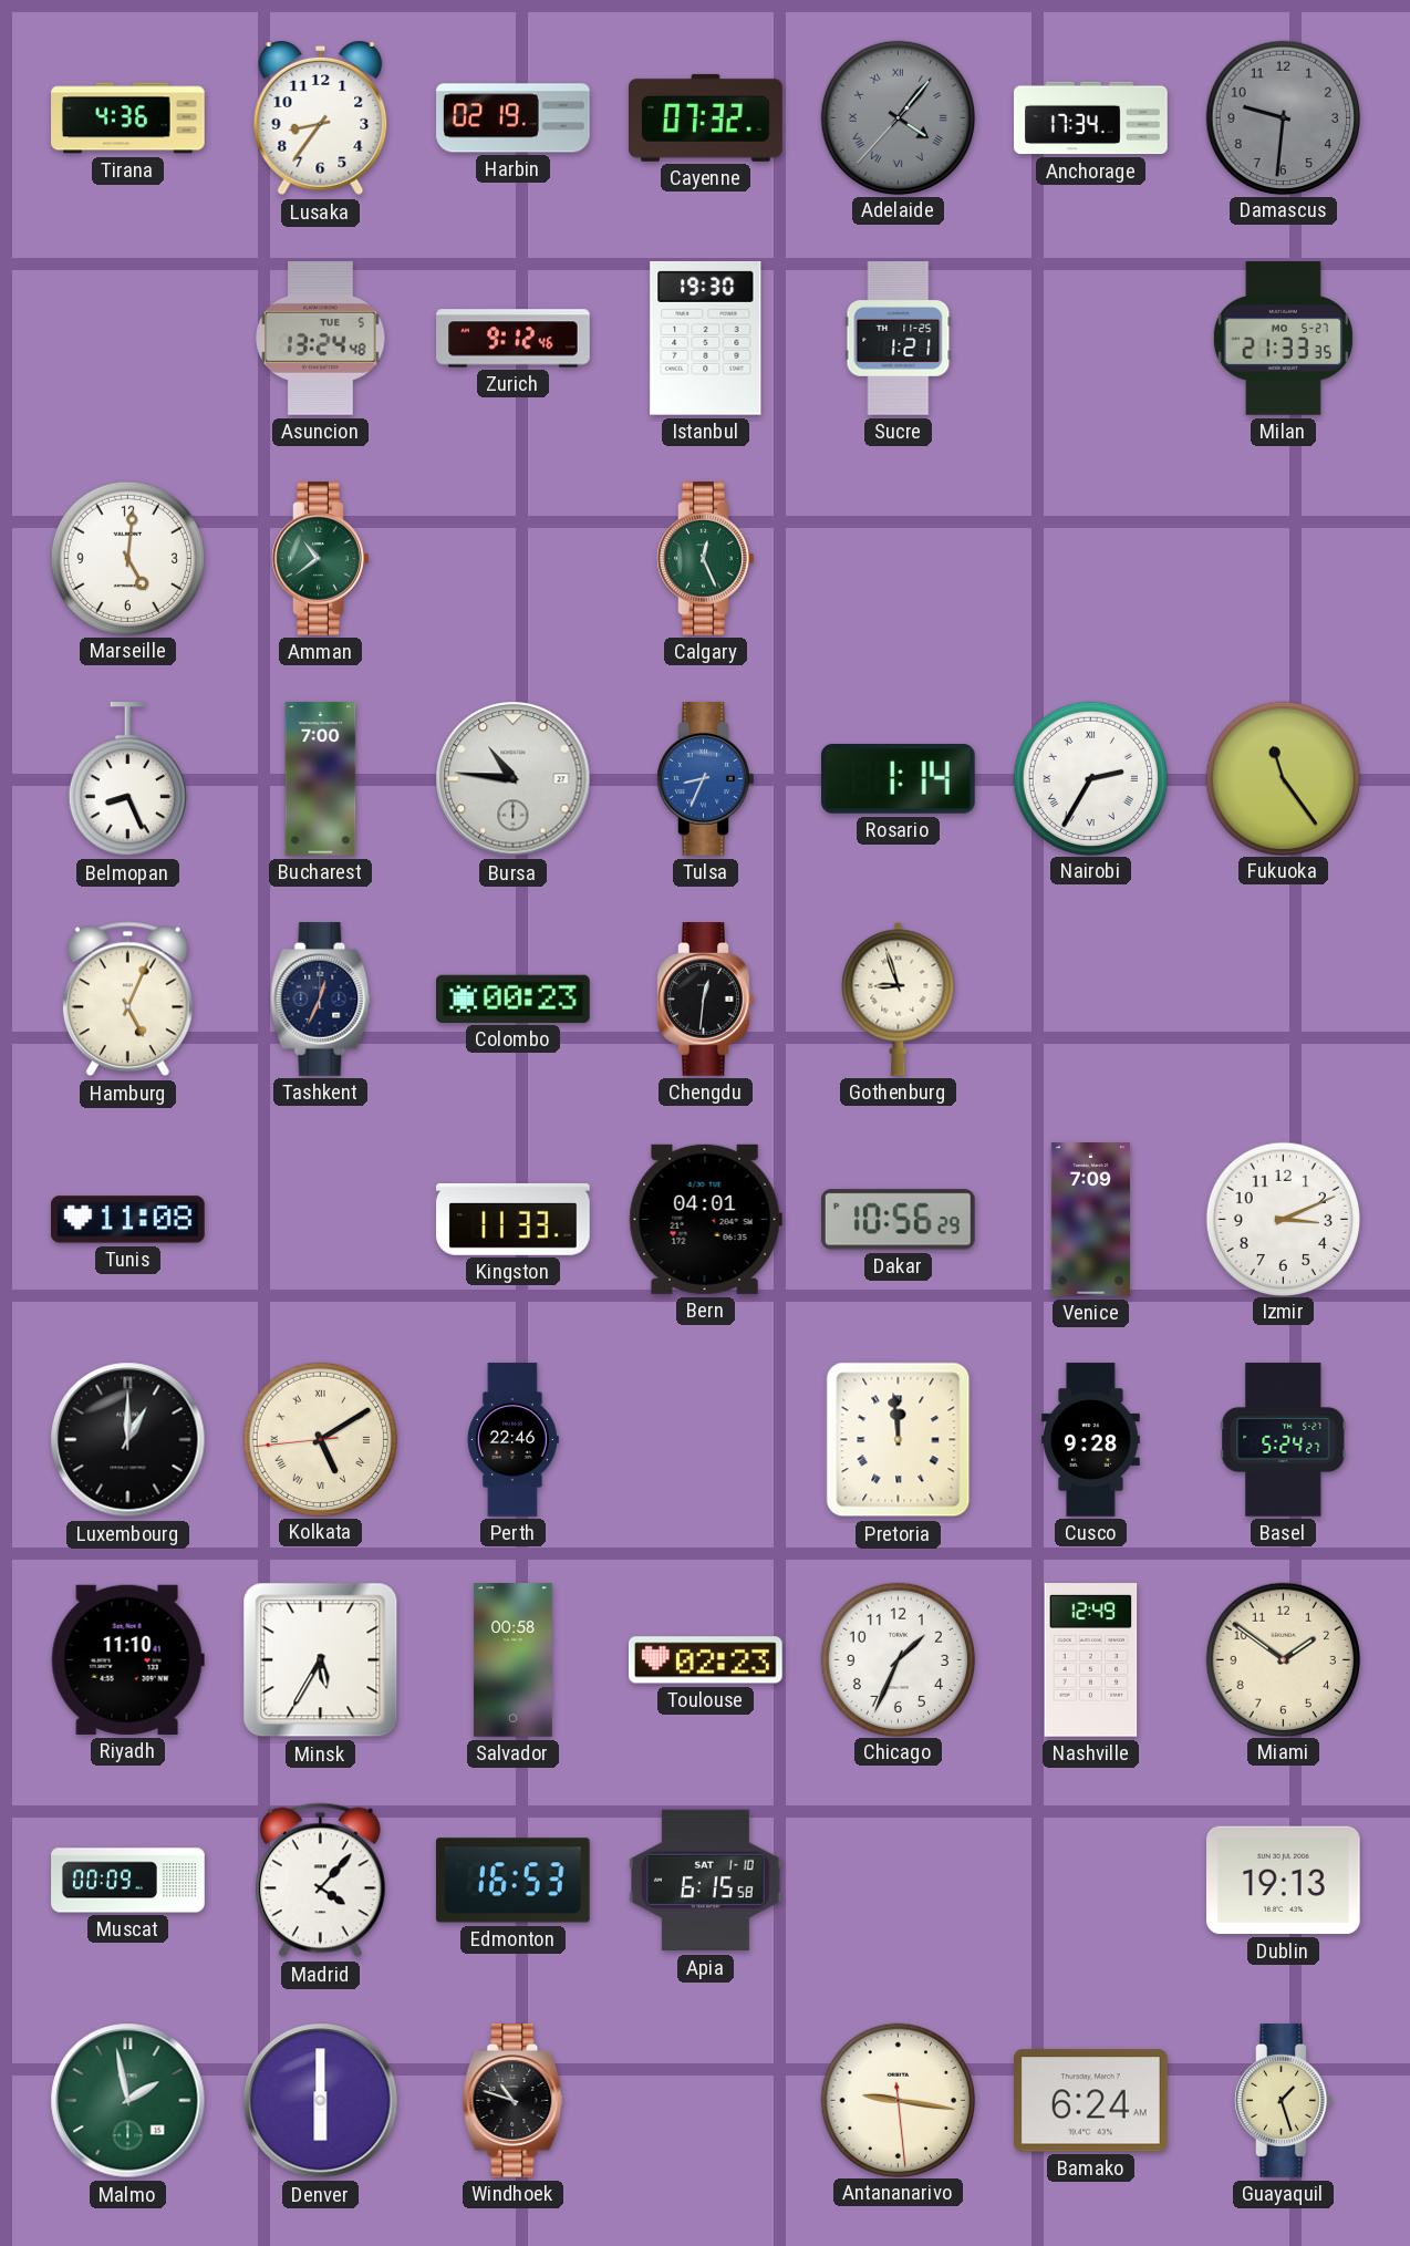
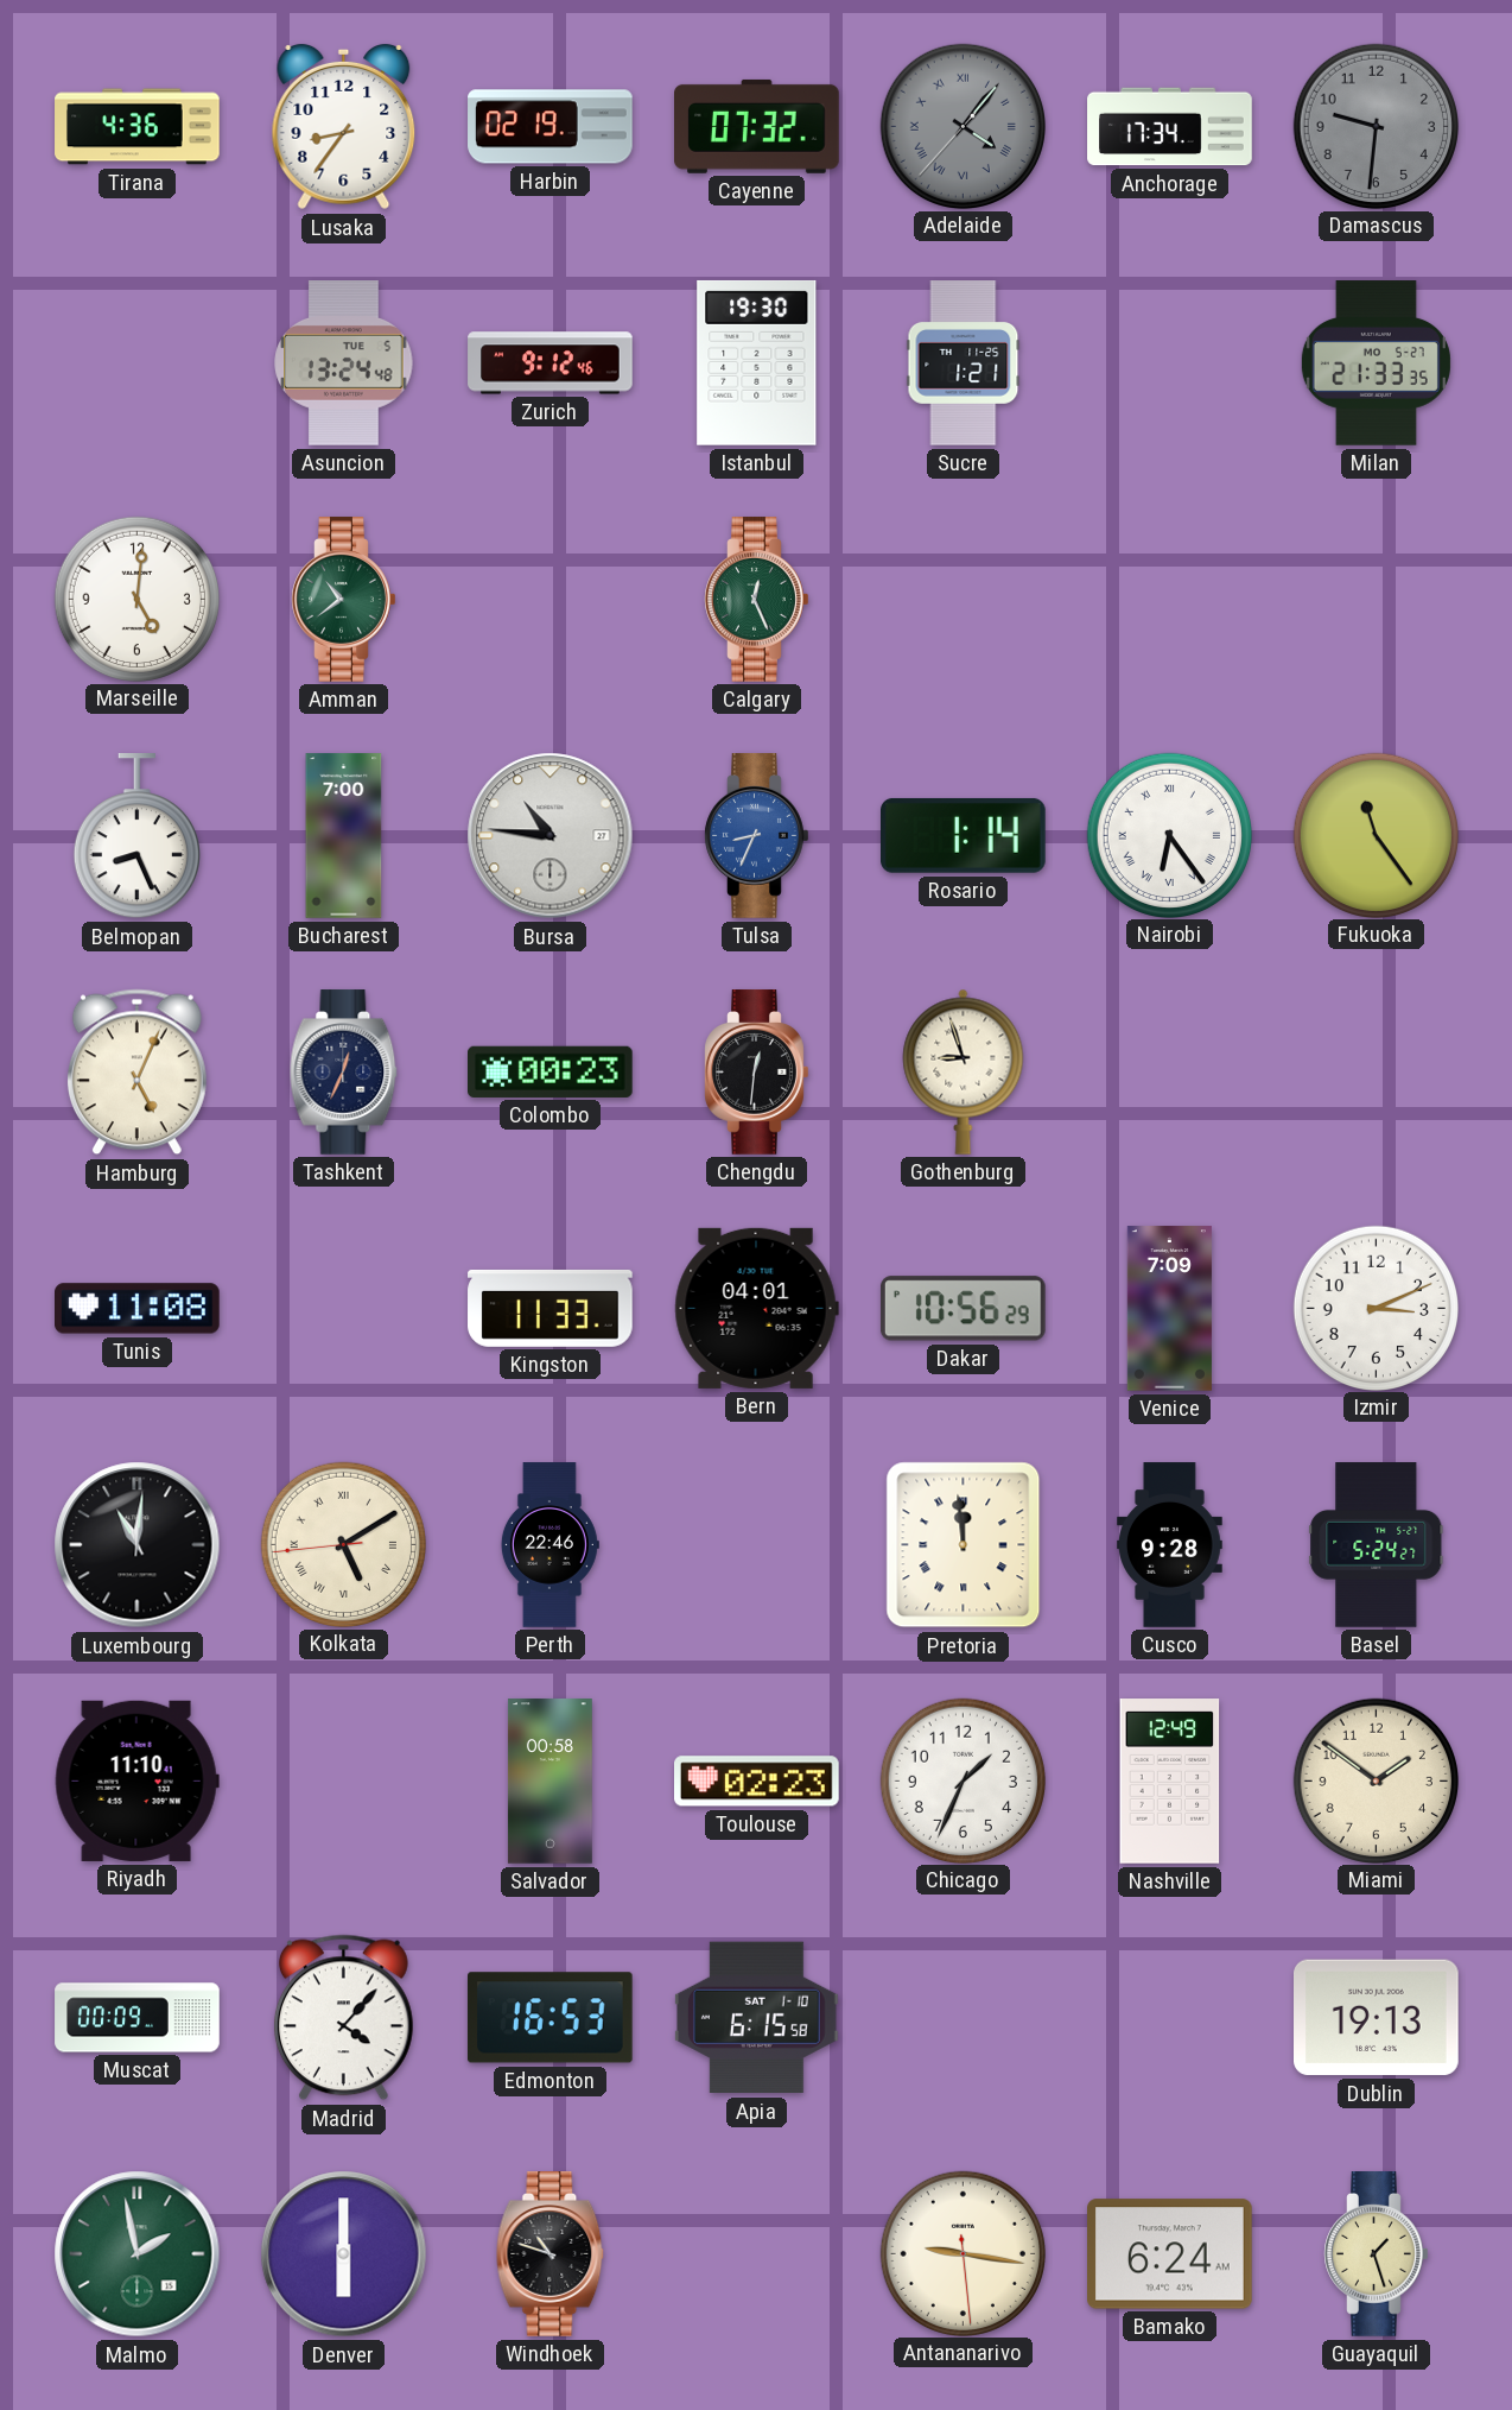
Nairobi: 2:35 -> 6:24
Luxembourg: 1:00 -> 11:01
Minsk: 5:35 -> none
